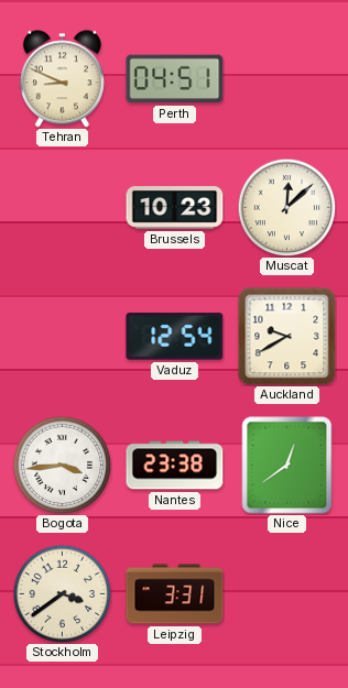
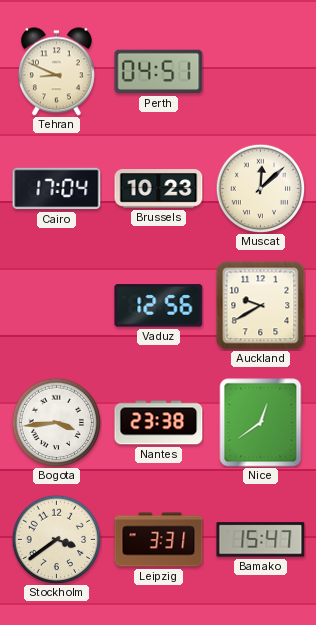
Cairo: none -> 17:04
Vaduz: 12:54 -> 12:56
Bamako: none -> 15:47
